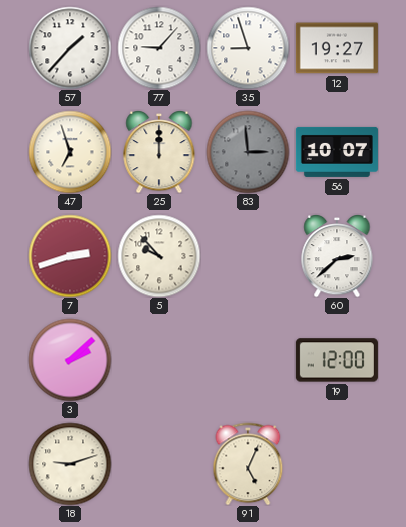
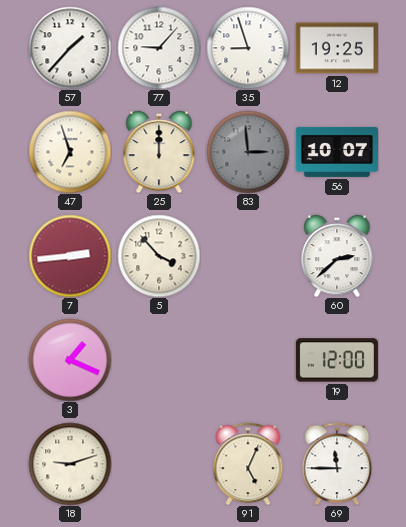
12: 19:27 -> 19:25
7: 2:42 -> 2:44
5: 9:53 -> 3:53
3: 2:08 -> 1:19
69: none -> 11:45
